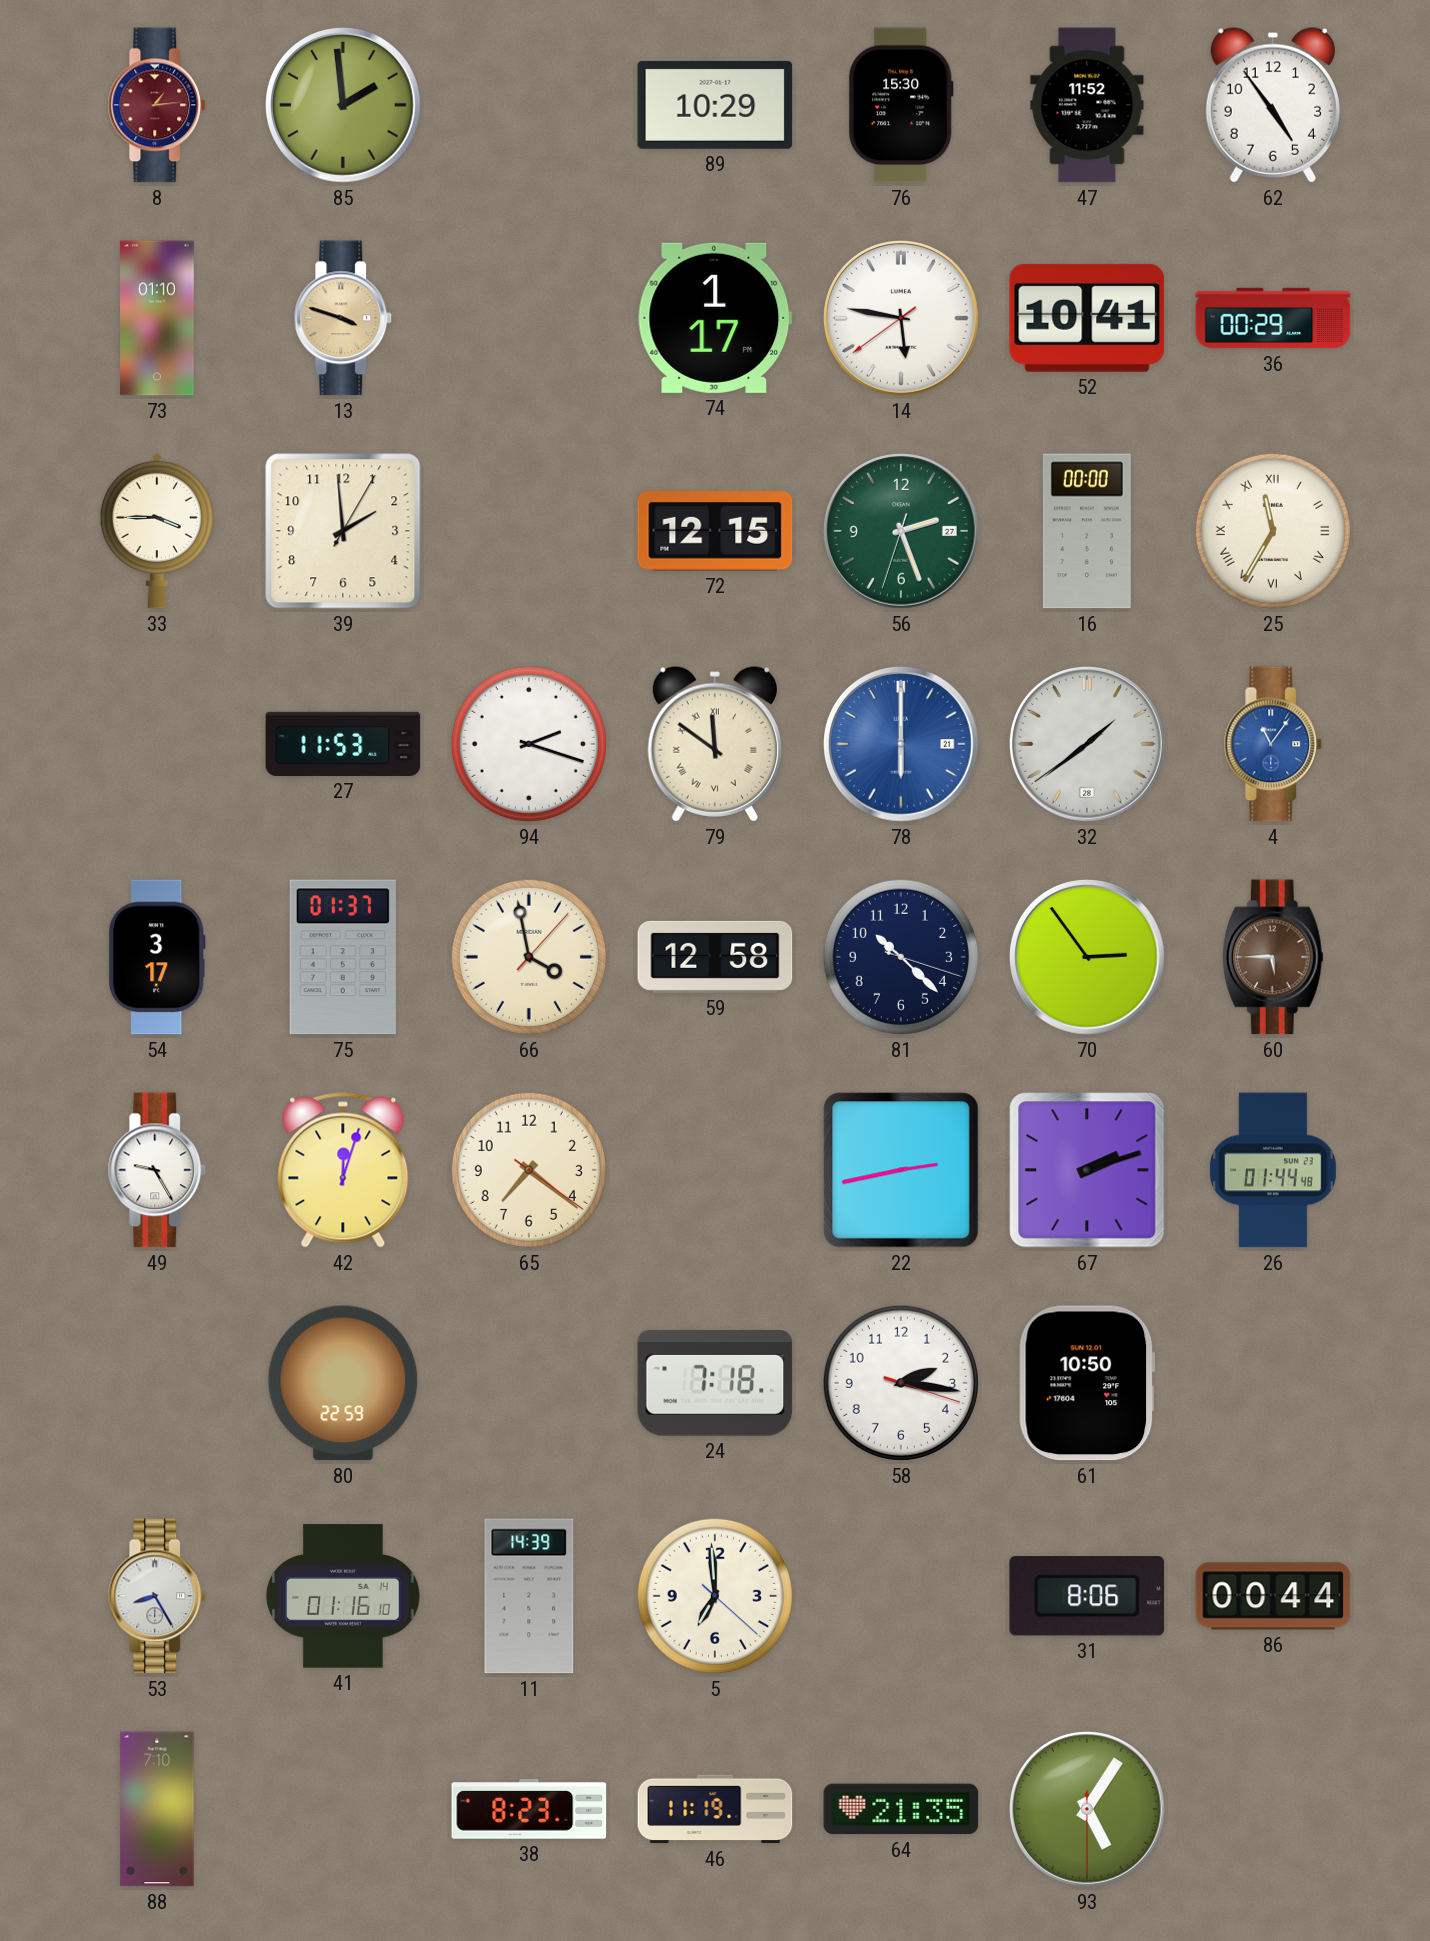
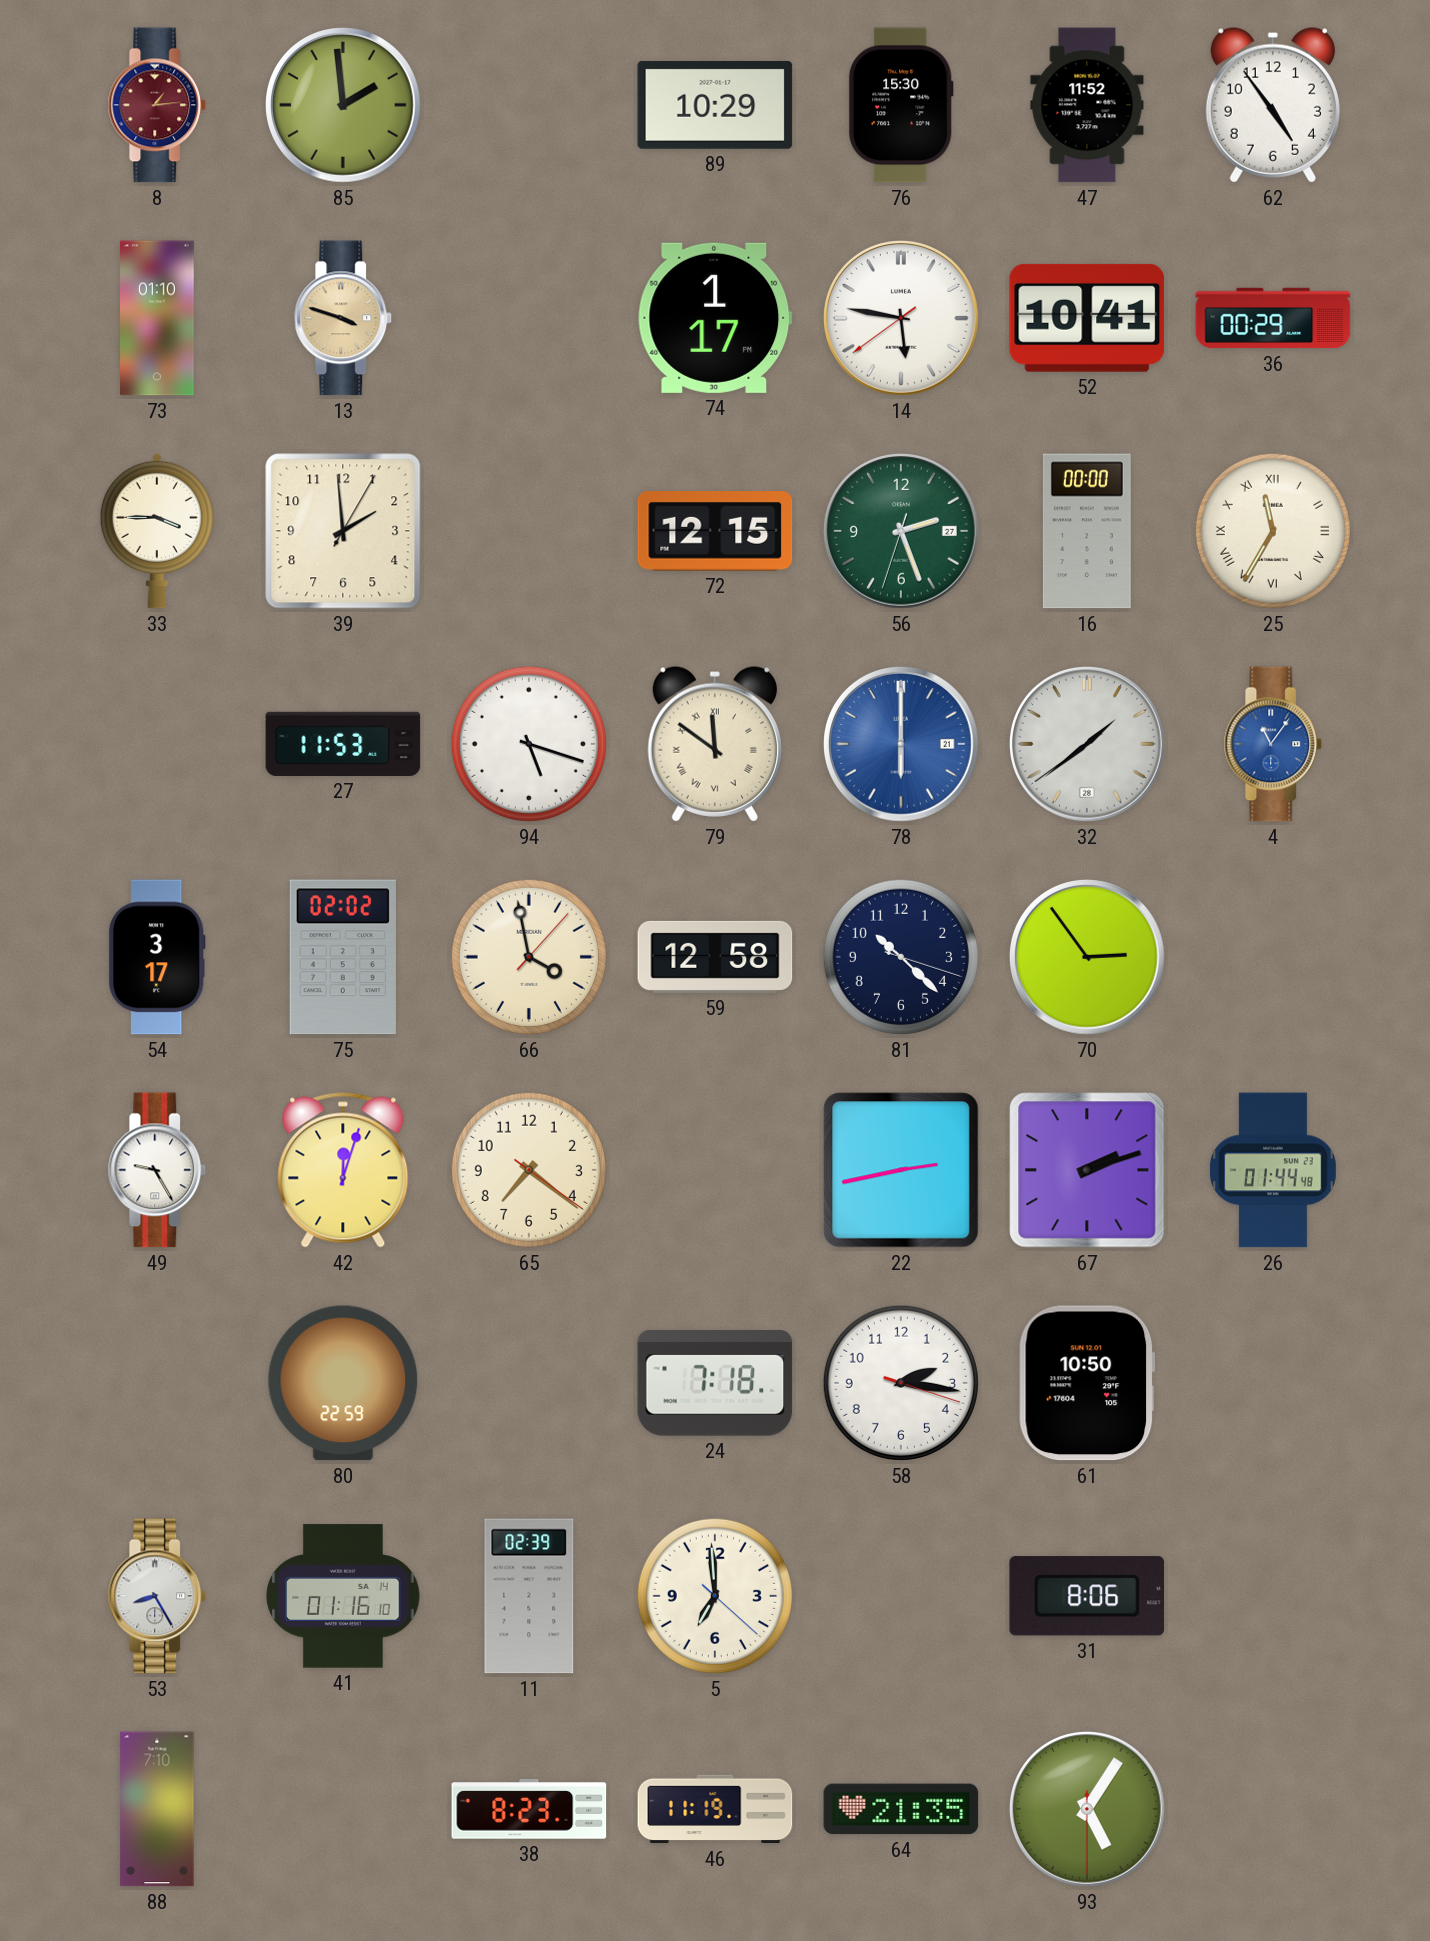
94: 2:18 -> 5:18
75: 01:37 -> 02:02
60: 5:45 -> none
11: 14:39 -> 02:39
86: 00:44 -> none
